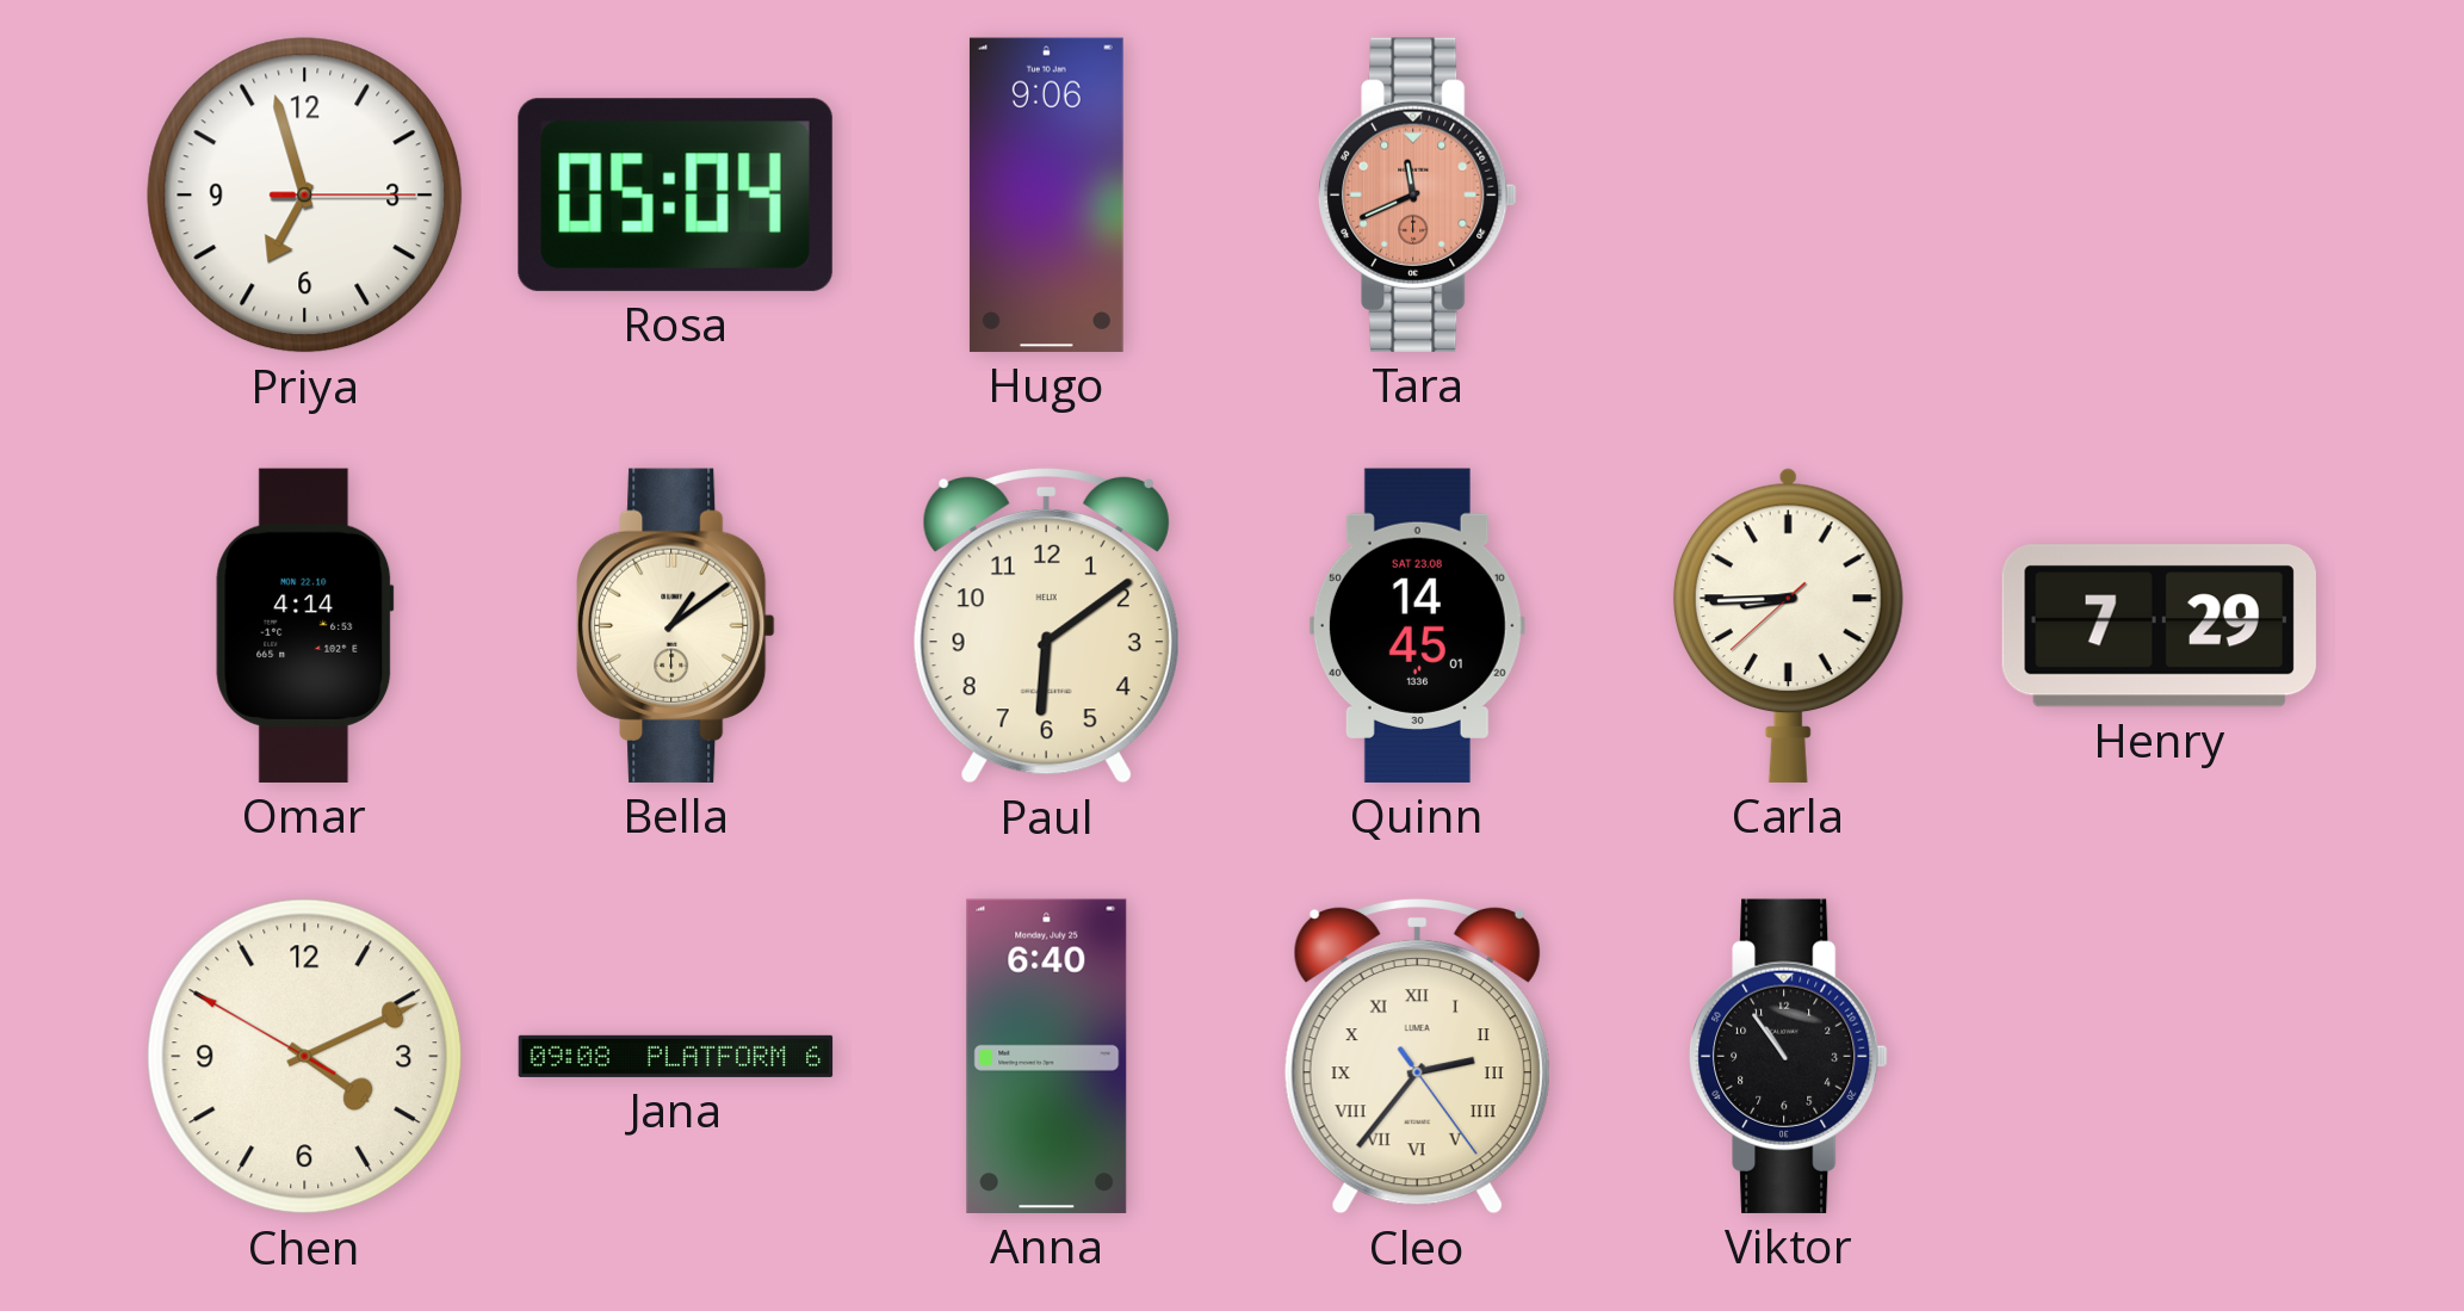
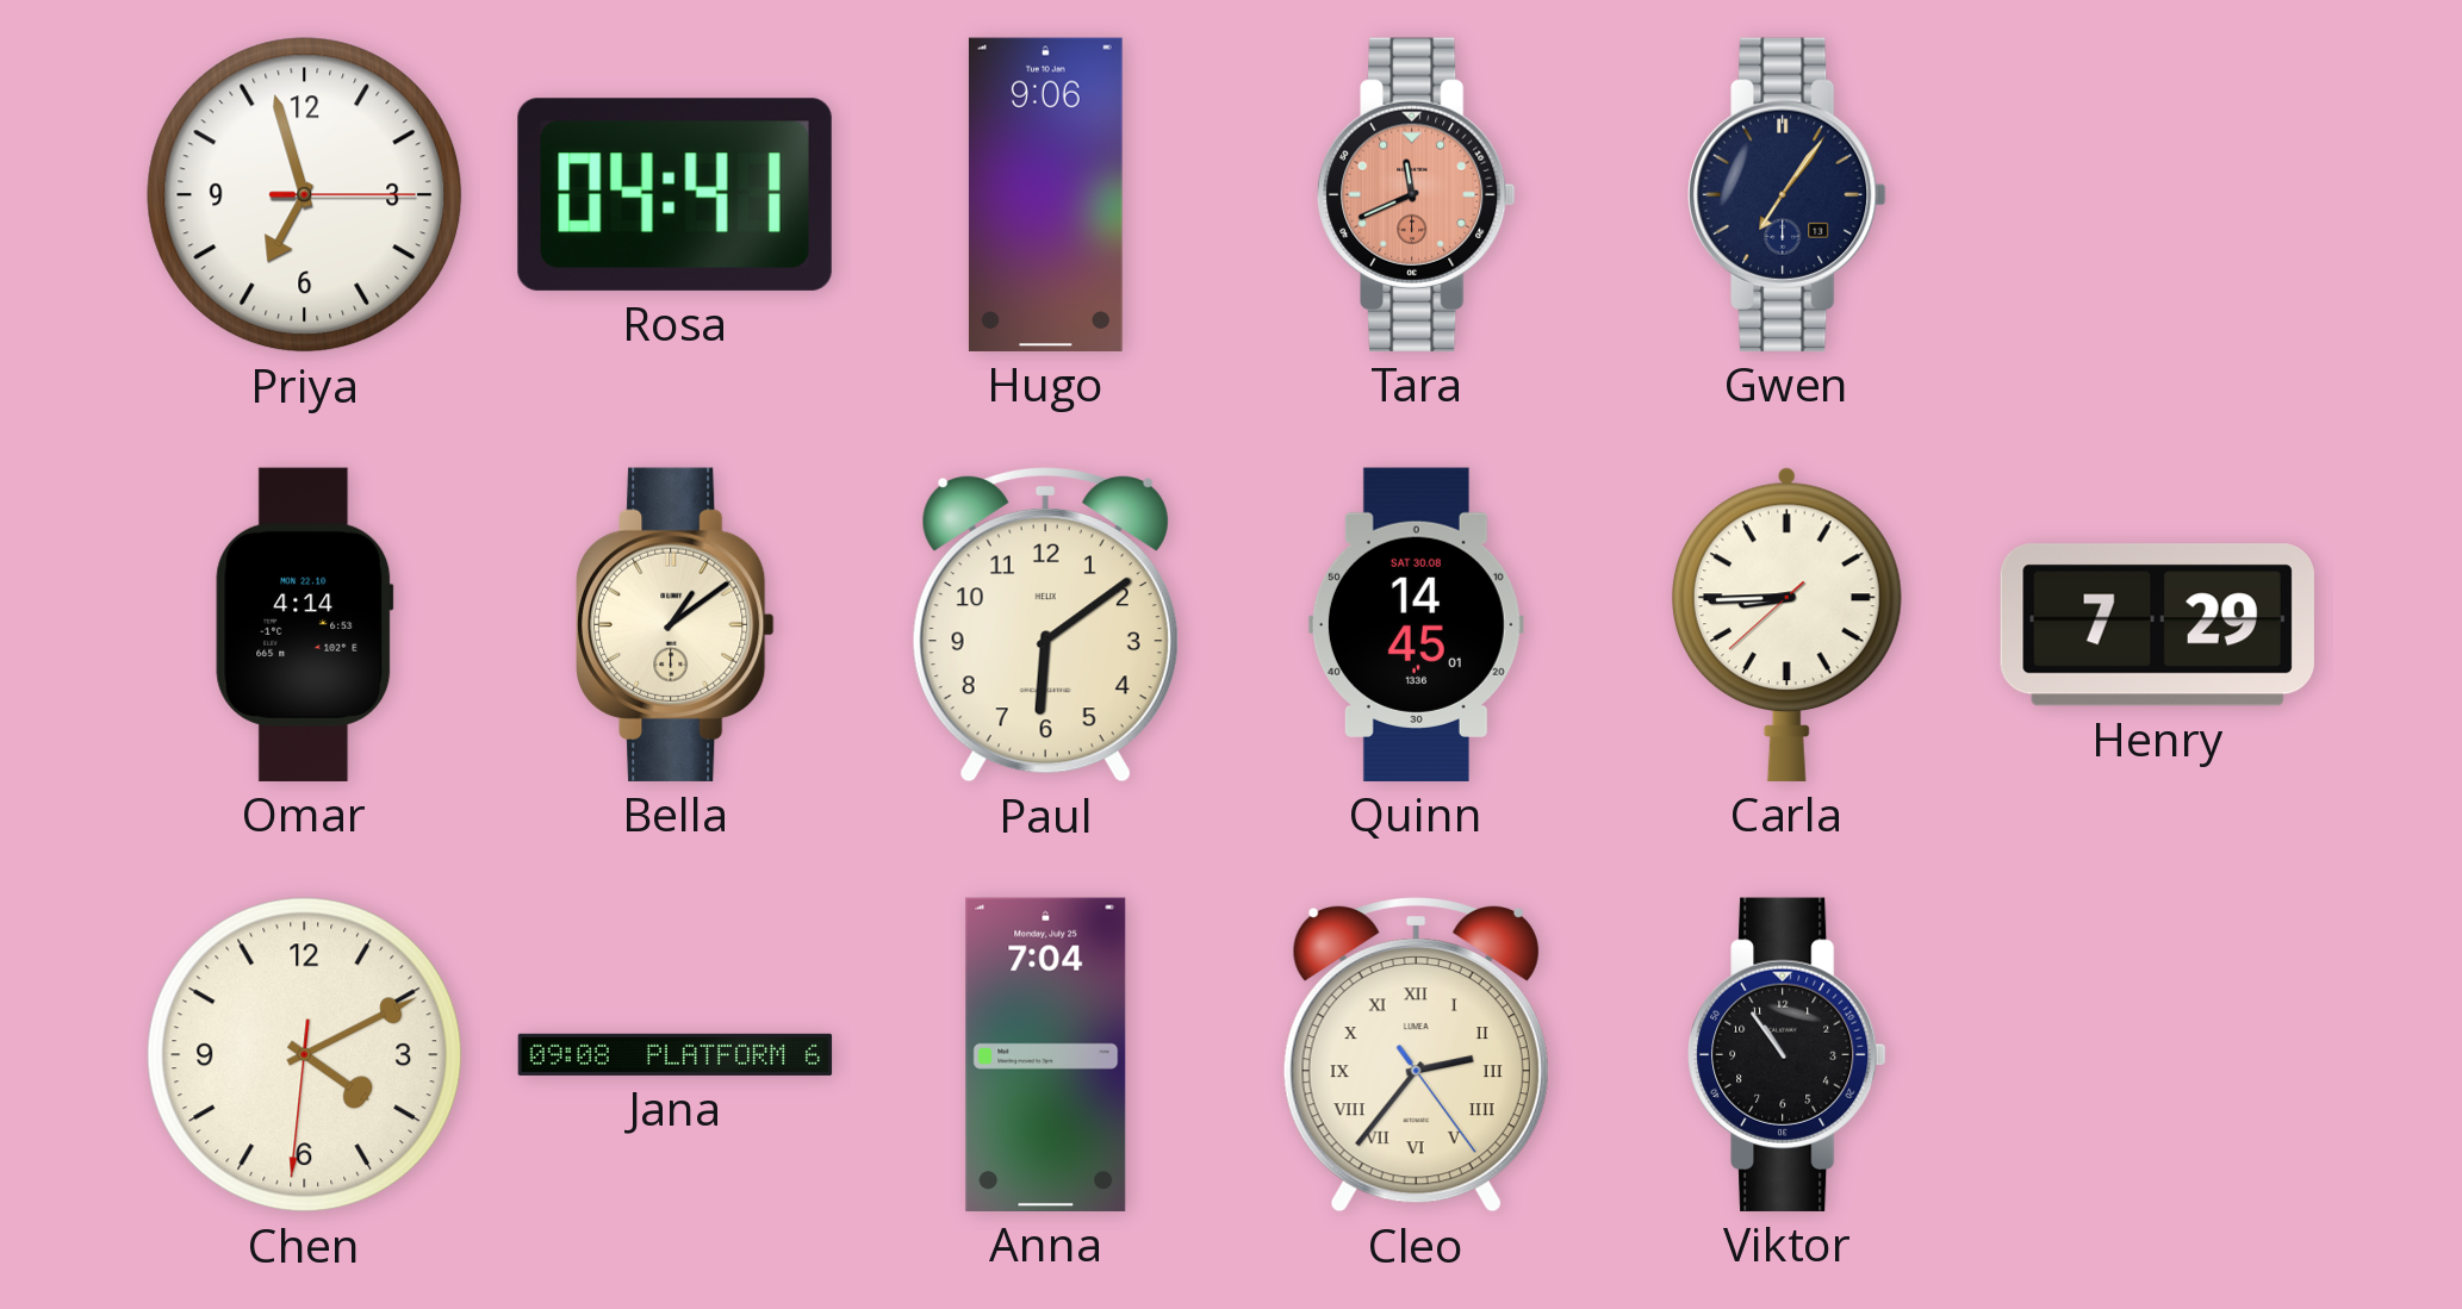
Rosa: 05:04 -> 04:41
Gwen: none -> 7:06
Quinn date: SAT 23.08 -> SAT 30.08
Chen: 4:10:50 -> 4:10:31
Anna: 6:40 -> 7:04
